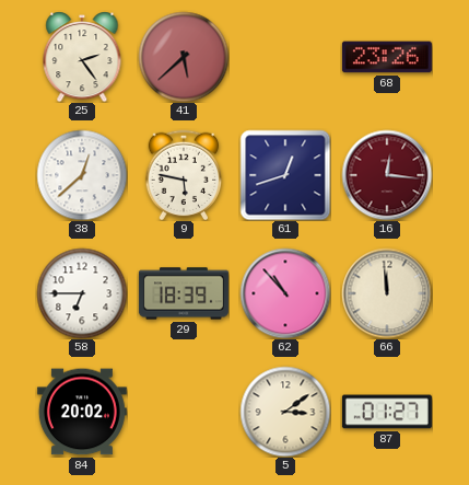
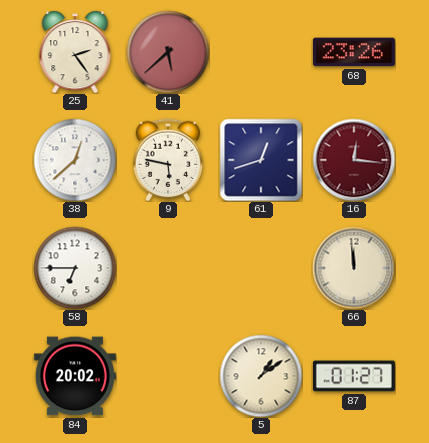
29: 18:39 -> none
62: 10:53 -> none
5: 3:09 -> 1:09
